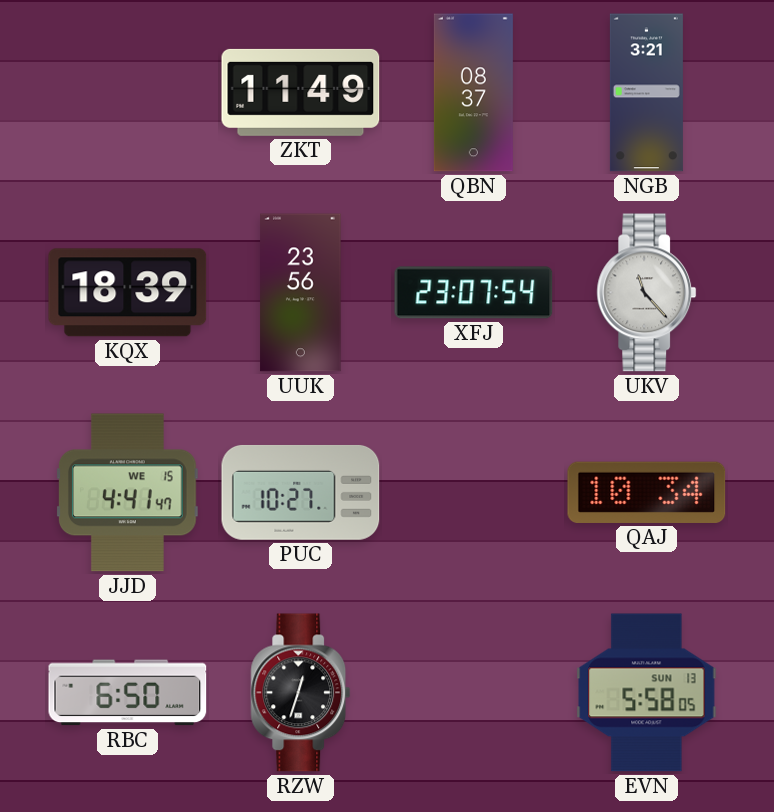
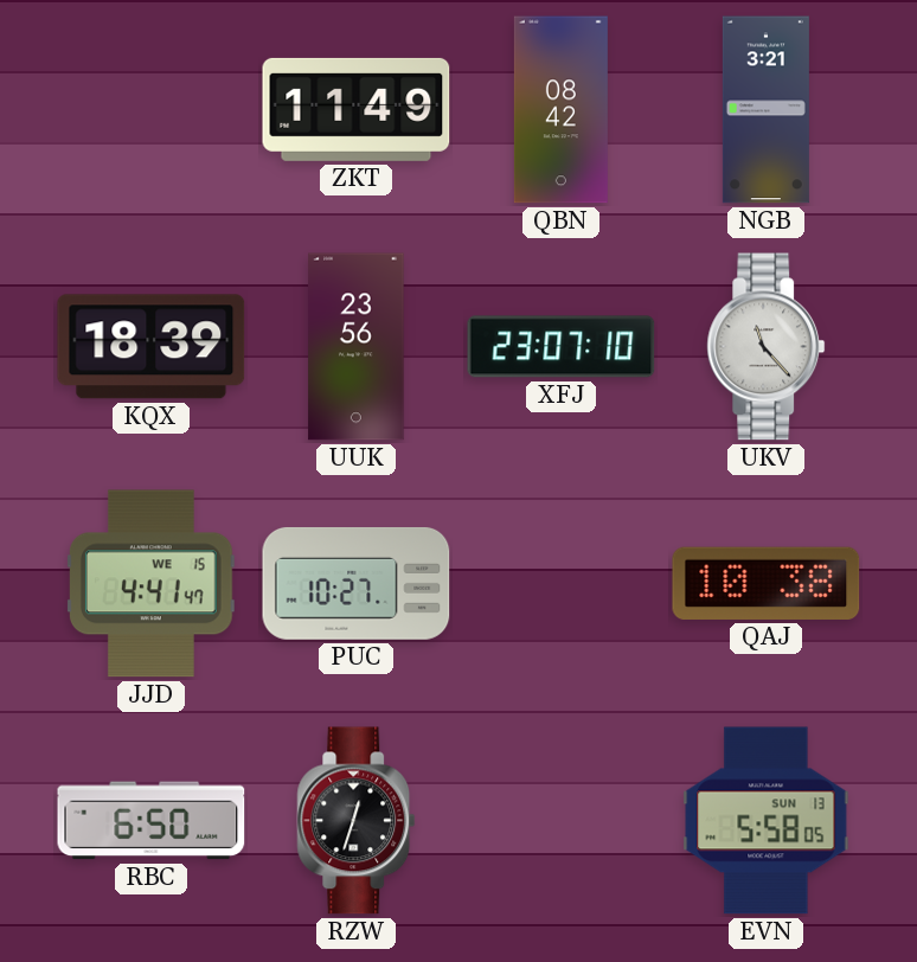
QBN: 08:37 -> 08:42
XFJ: 23:07:54 -> 23:07:10
QAJ: 10:34 -> 10:38
